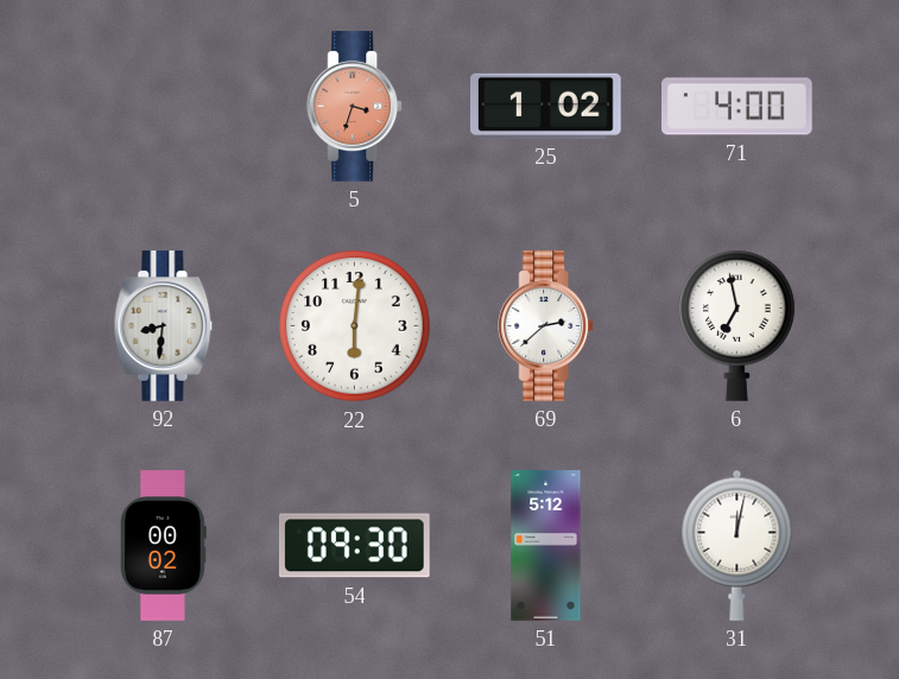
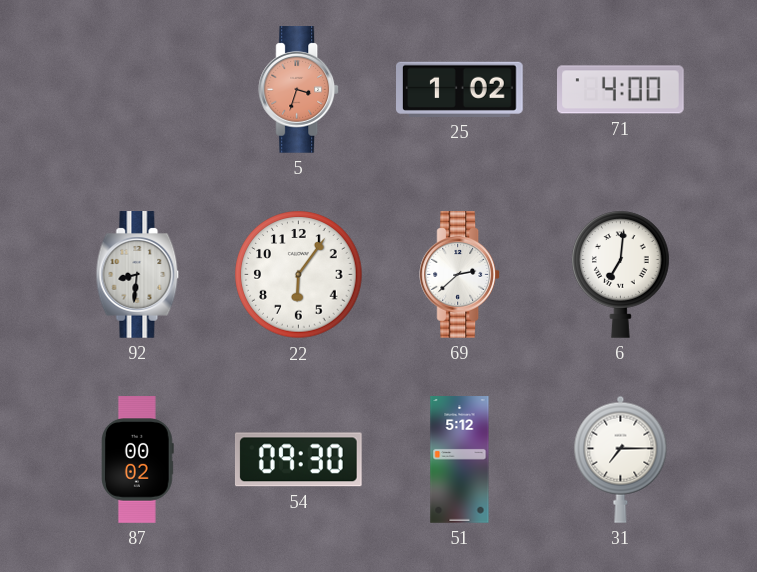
22: 6:01 -> 6:06
6: 6:58 -> 7:01
31: 12:02 -> 7:15
